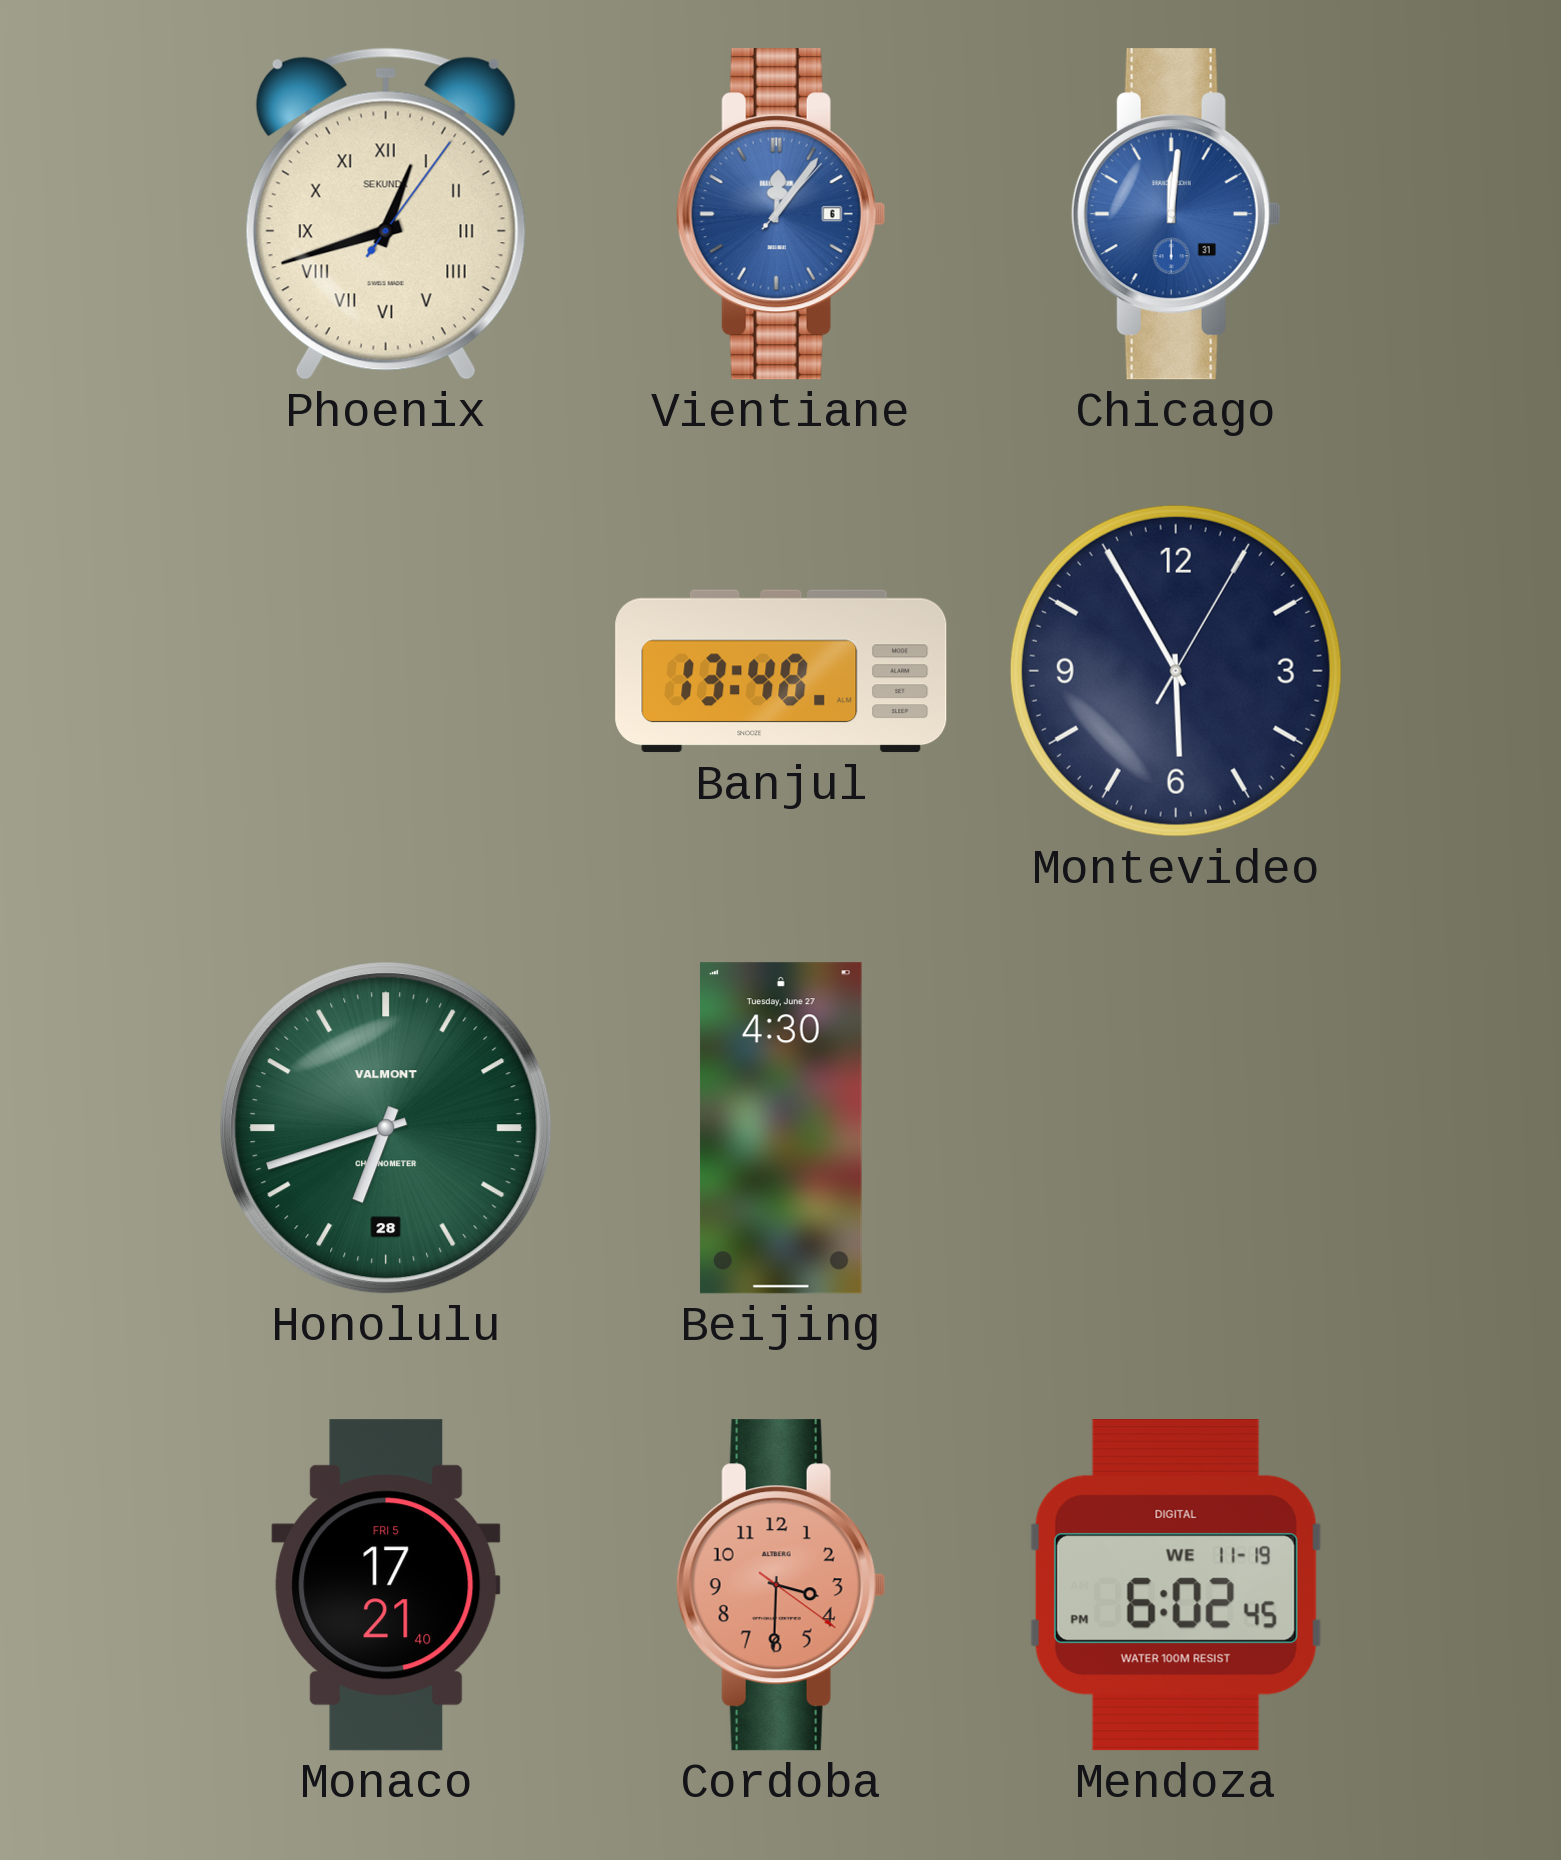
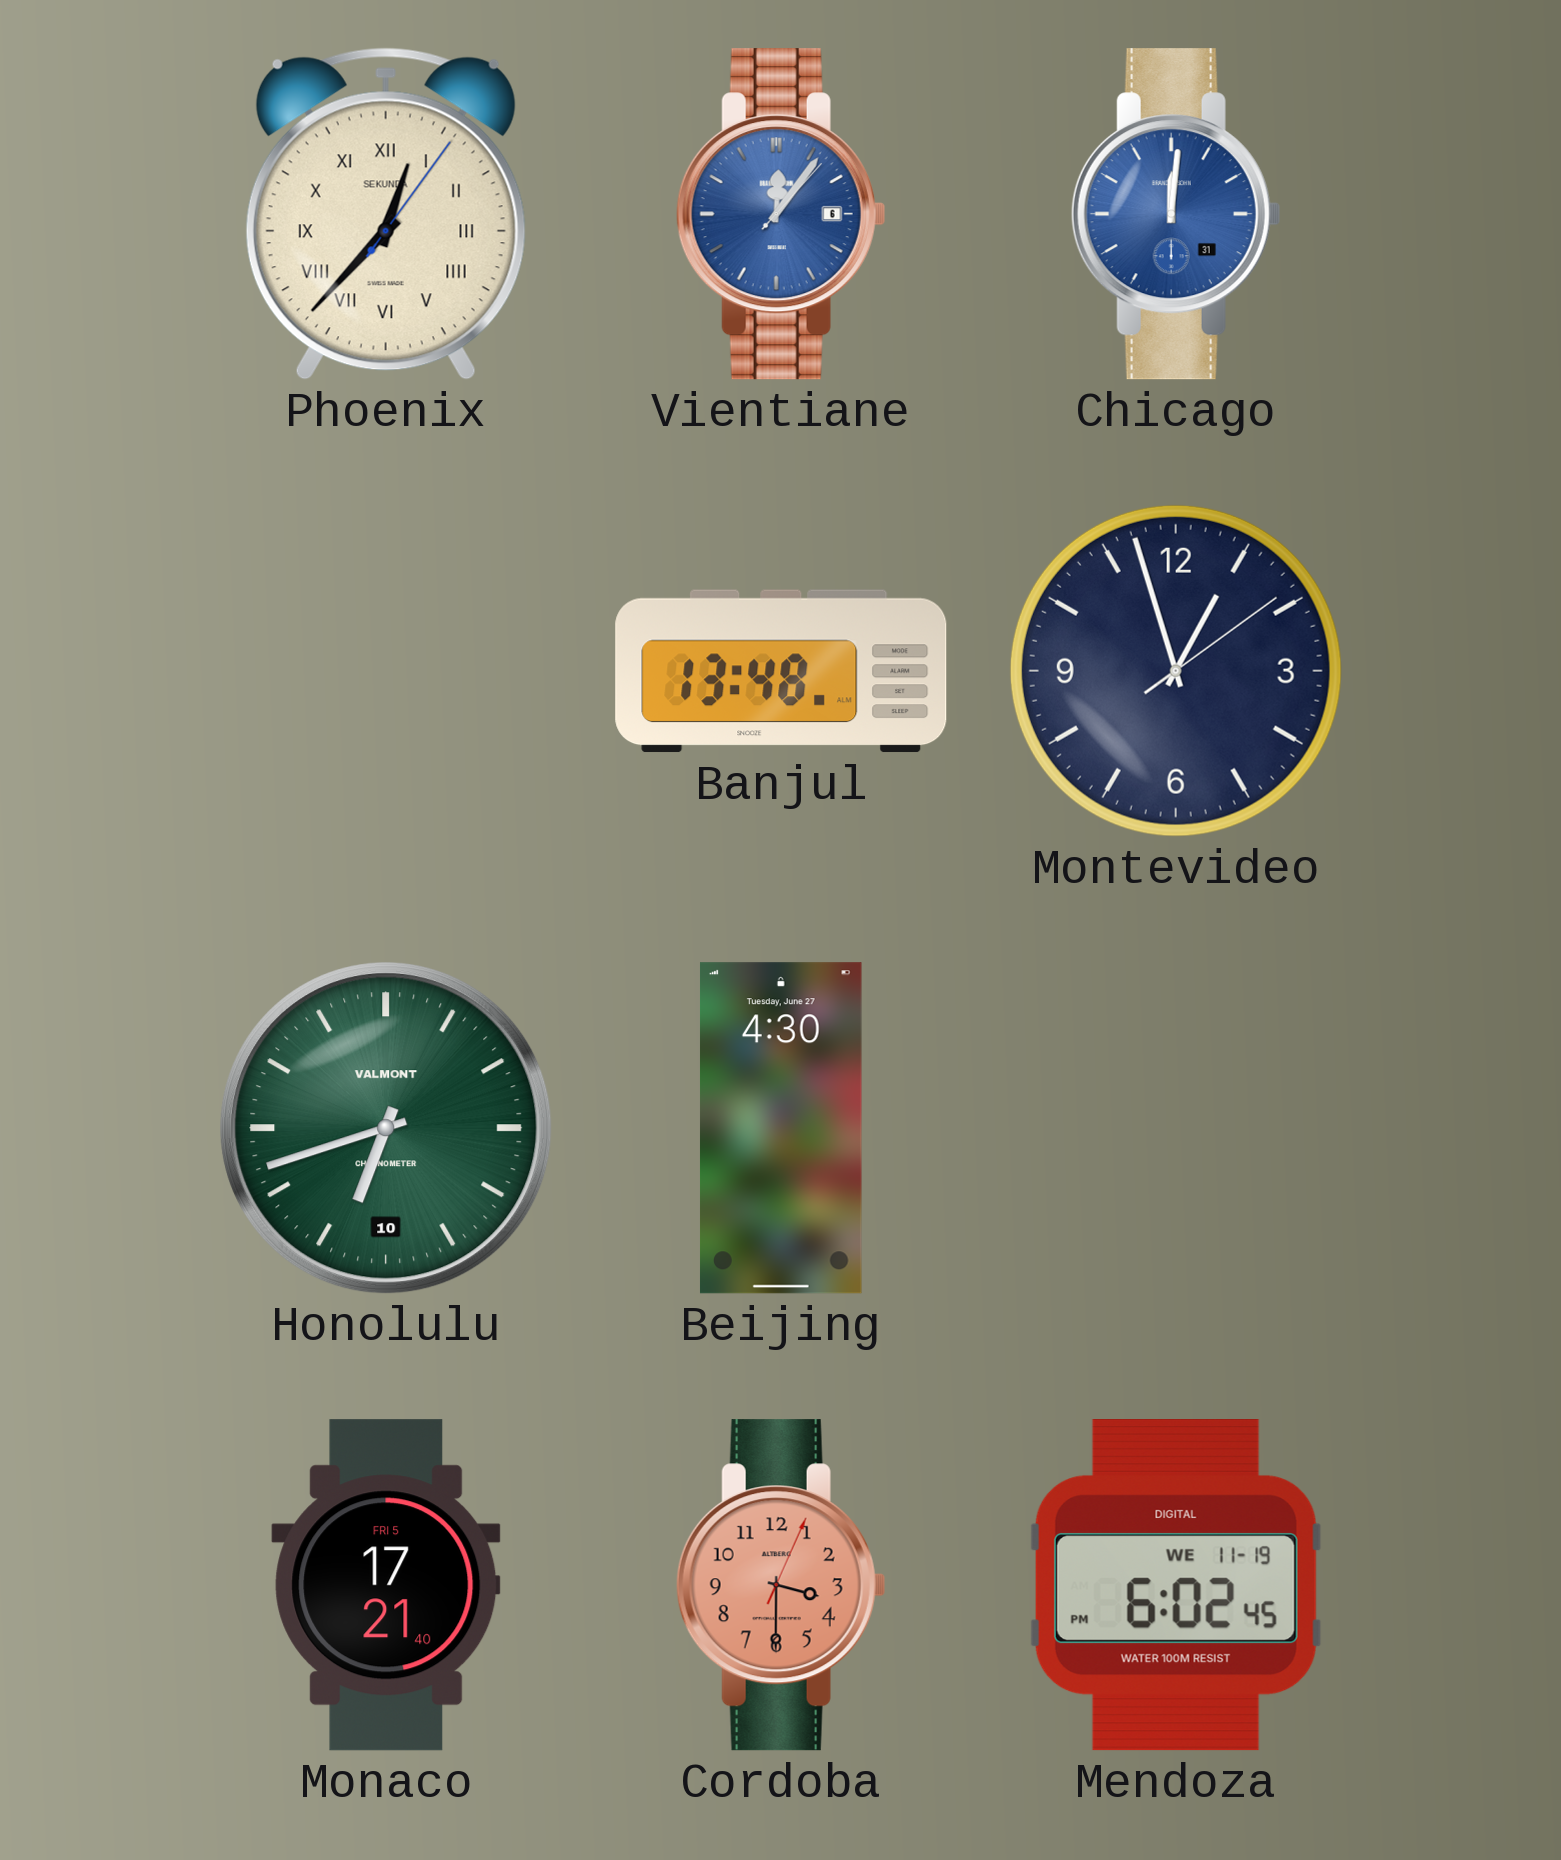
Phoenix: 12:42 -> 12:37
Montevideo: 5:55 -> 12:57
Honolulu date: 28 -> 10
Cordoba: 3:30:21 -> 3:30:04
